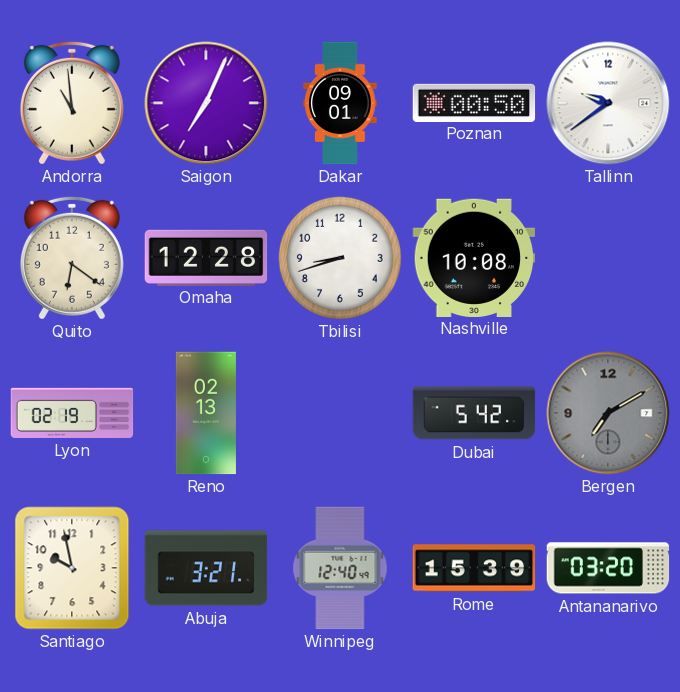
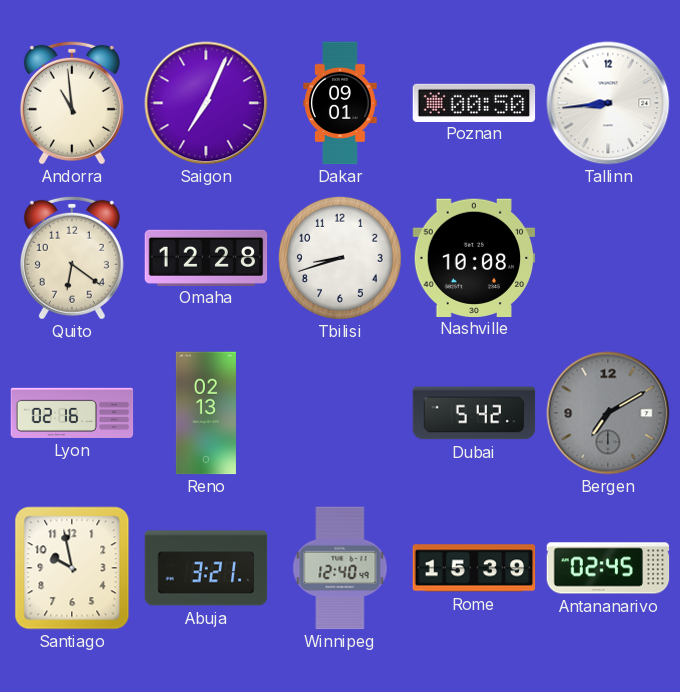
Tallinn: 9:39 -> 8:44
Lyon: 02:19 -> 02:16
Antananarivo: 03:20 -> 02:45
